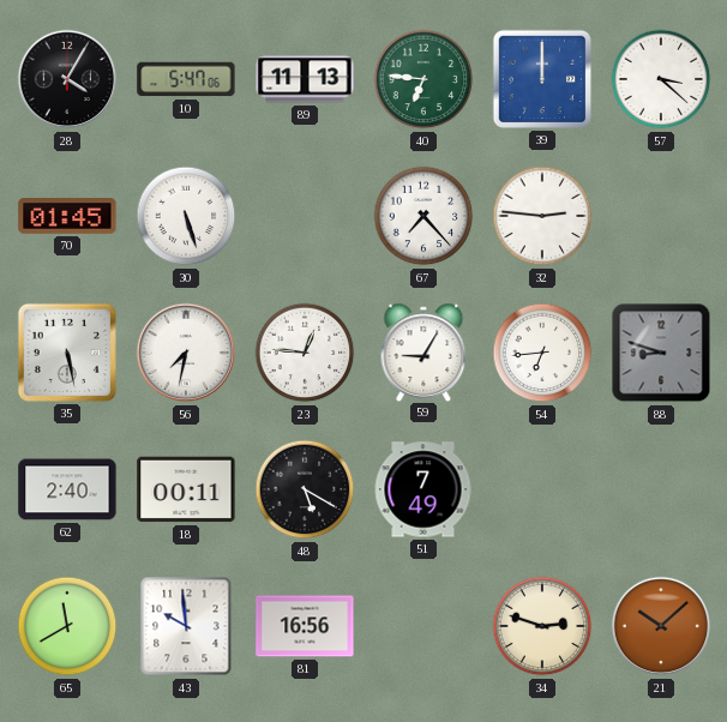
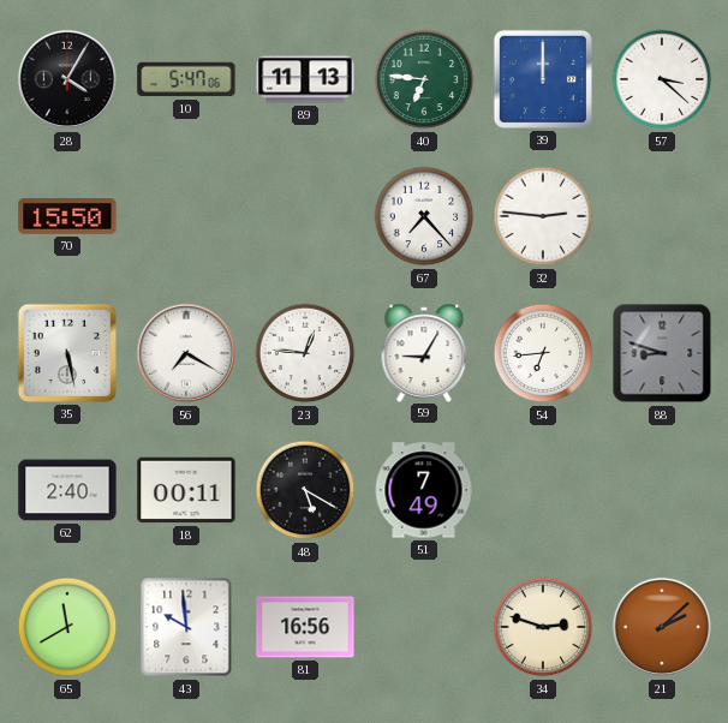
70: 01:45 -> 15:50
30: 5:27 -> none
56: 7:32 -> 7:20
21: 10:08 -> 2:08
